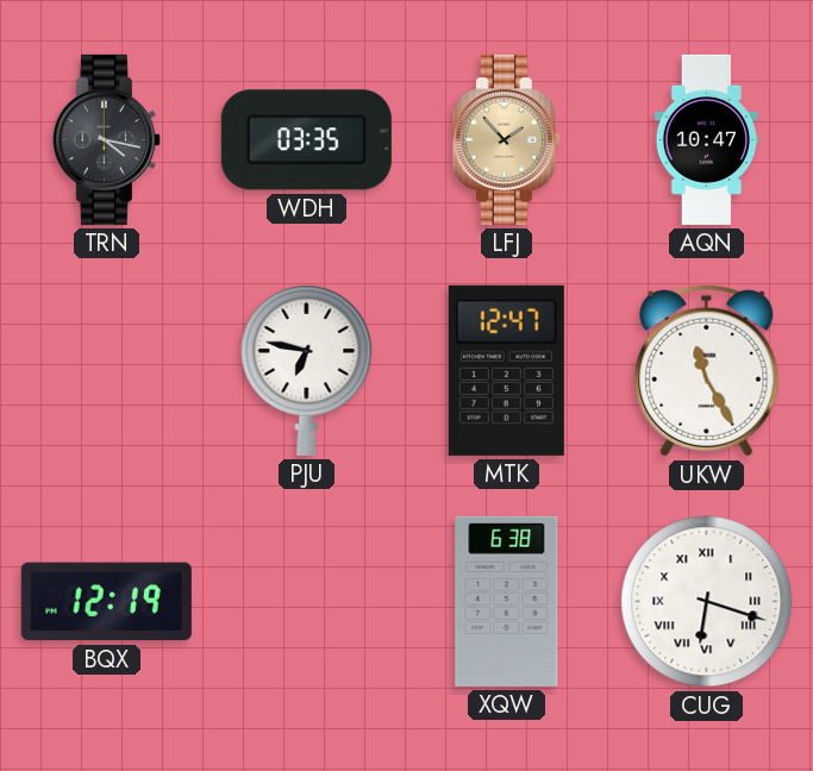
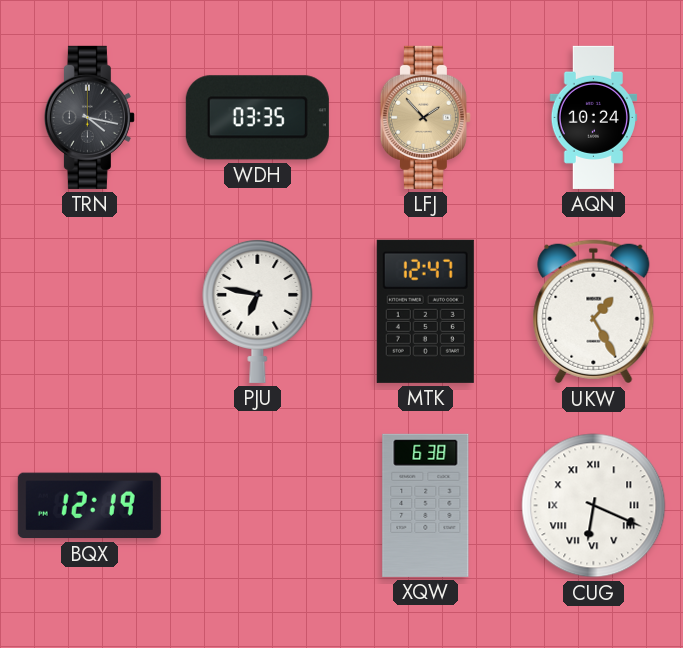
AQN: 10:47 -> 10:24
UKW: 11:25 -> 1:25
CUG: 6:18 -> 6:19
